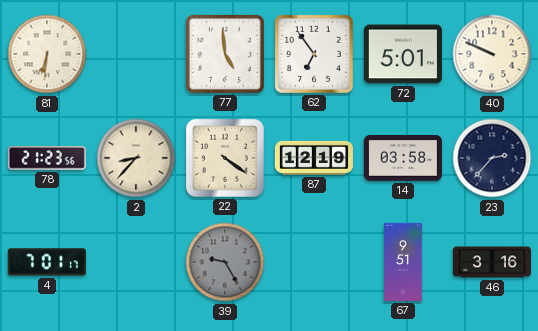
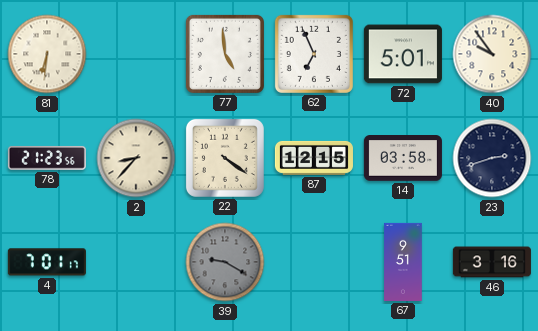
62: 6:54 -> 6:56
40: 9:49 -> 9:54
87: 12:19 -> 12:15
23: 2:37 -> 2:42
39: 9:25 -> 9:20
